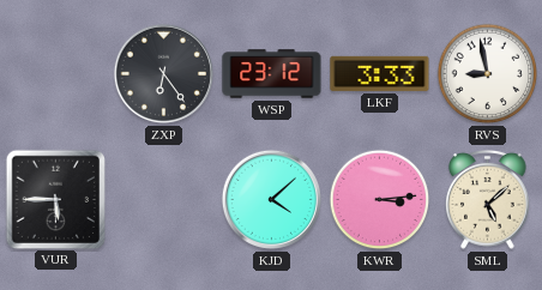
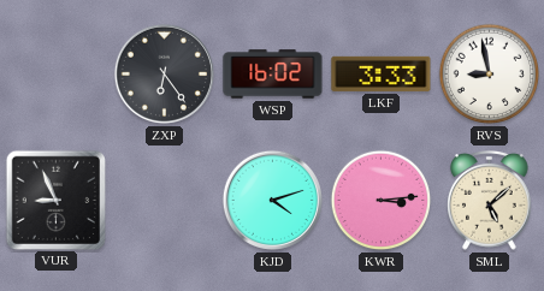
WSP: 23:12 -> 16:02
VUR: 5:45 -> 8:56
KJD: 4:08 -> 4:12
